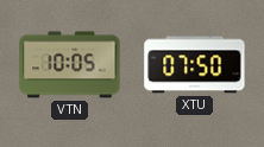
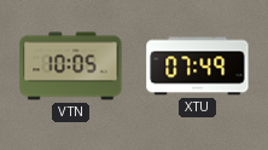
XTU: 07:50 -> 07:49
